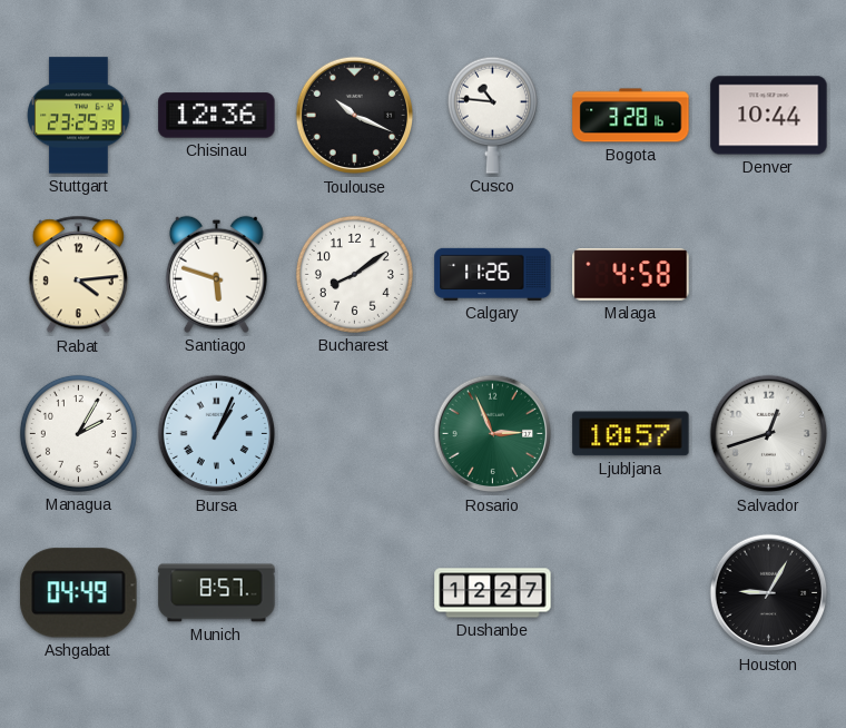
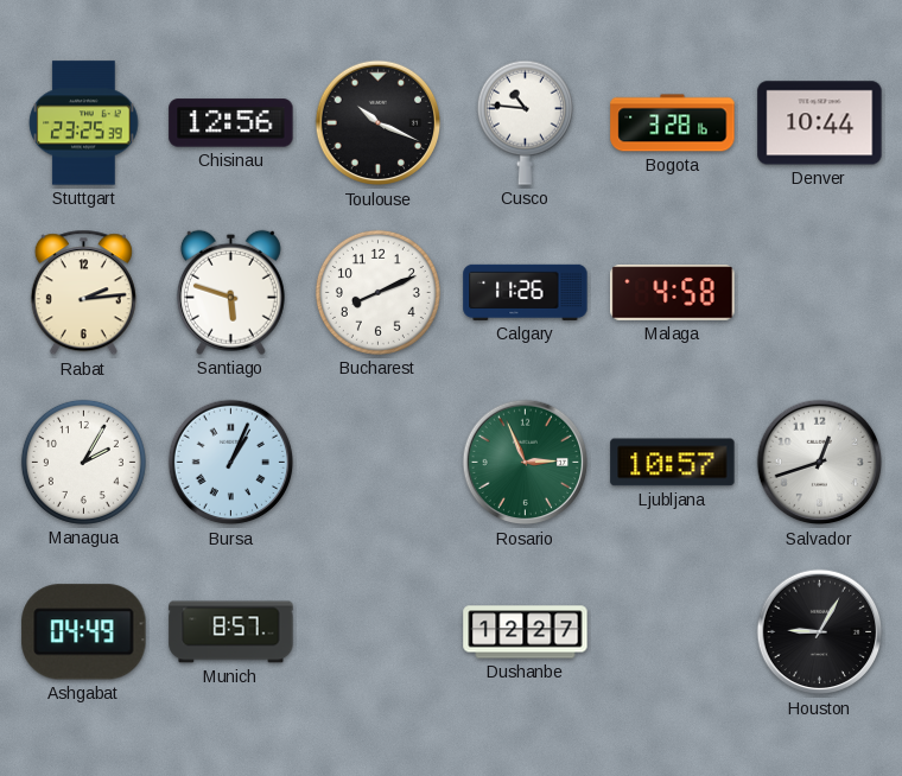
Chisinau: 12:36 -> 12:56
Rabat: 4:14 -> 2:14
Bucharest: 8:09 -> 8:11
